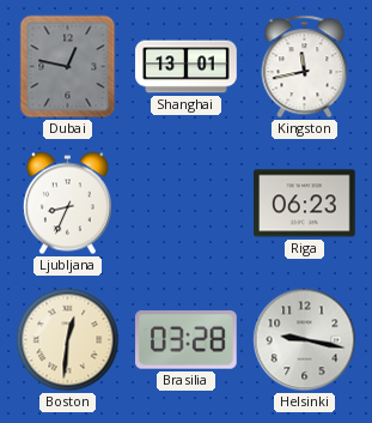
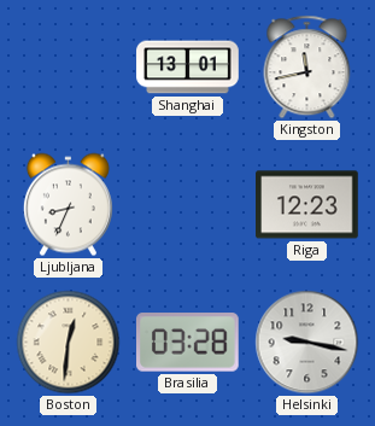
Dubai: 12:47 -> none
Riga: 06:23 -> 12:23
